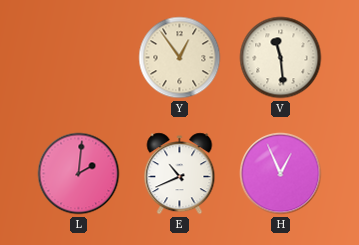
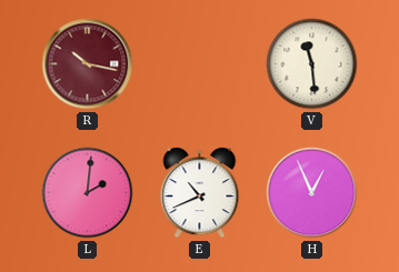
R: none -> 10:17
Y: 12:54 -> none
